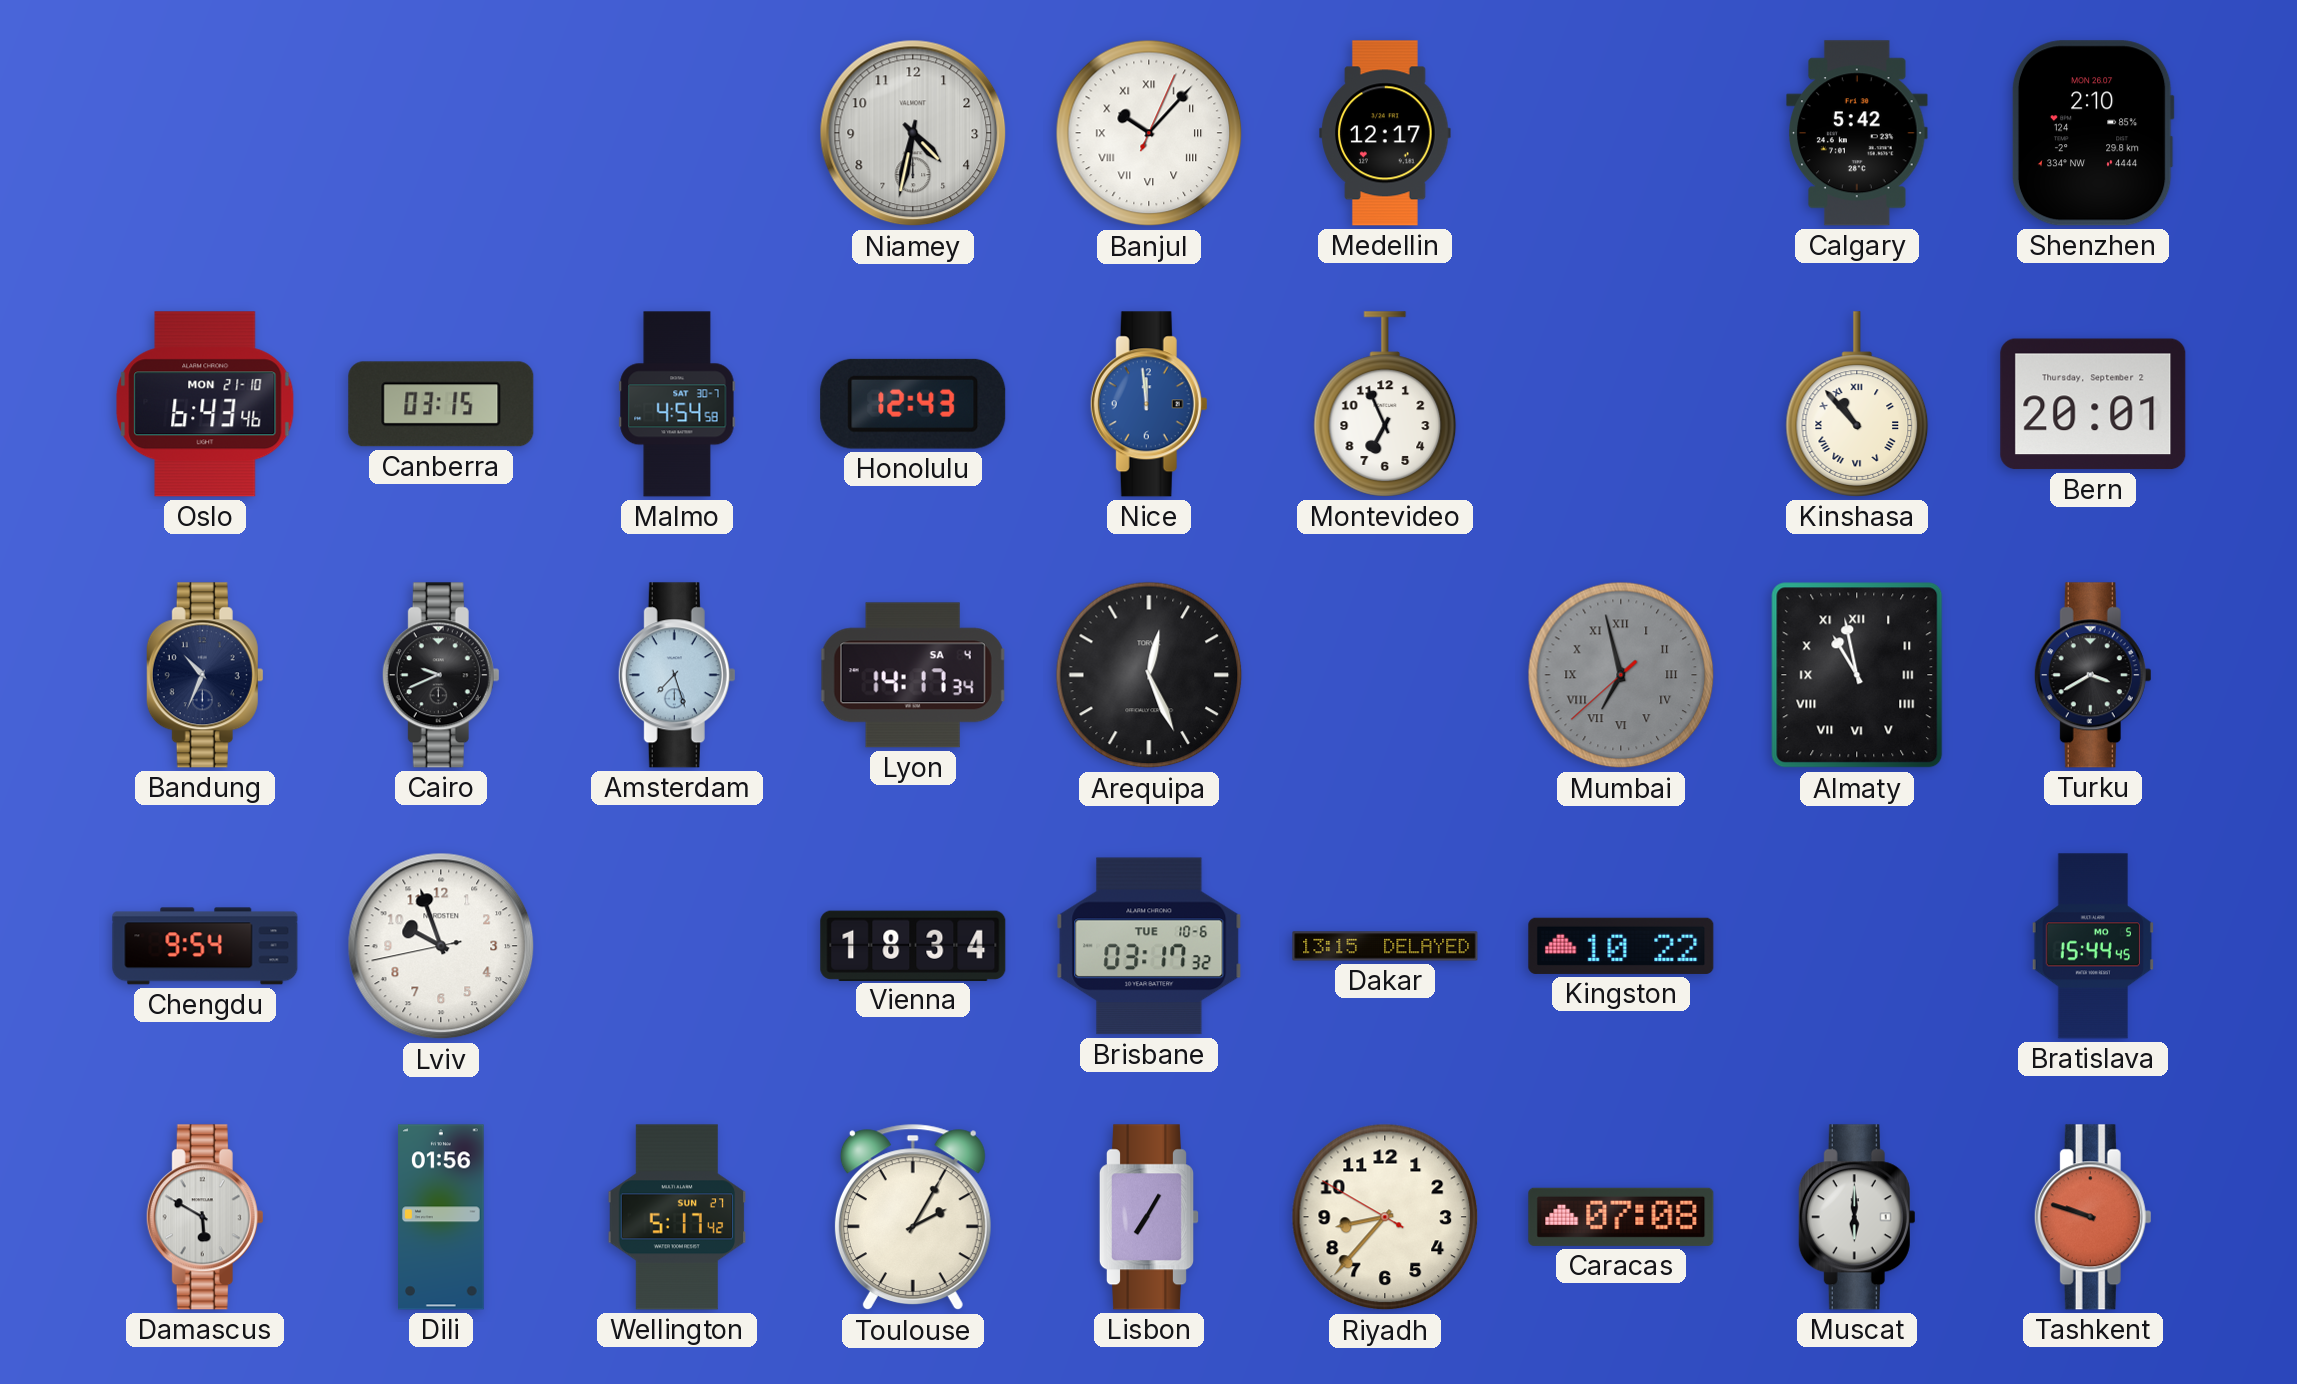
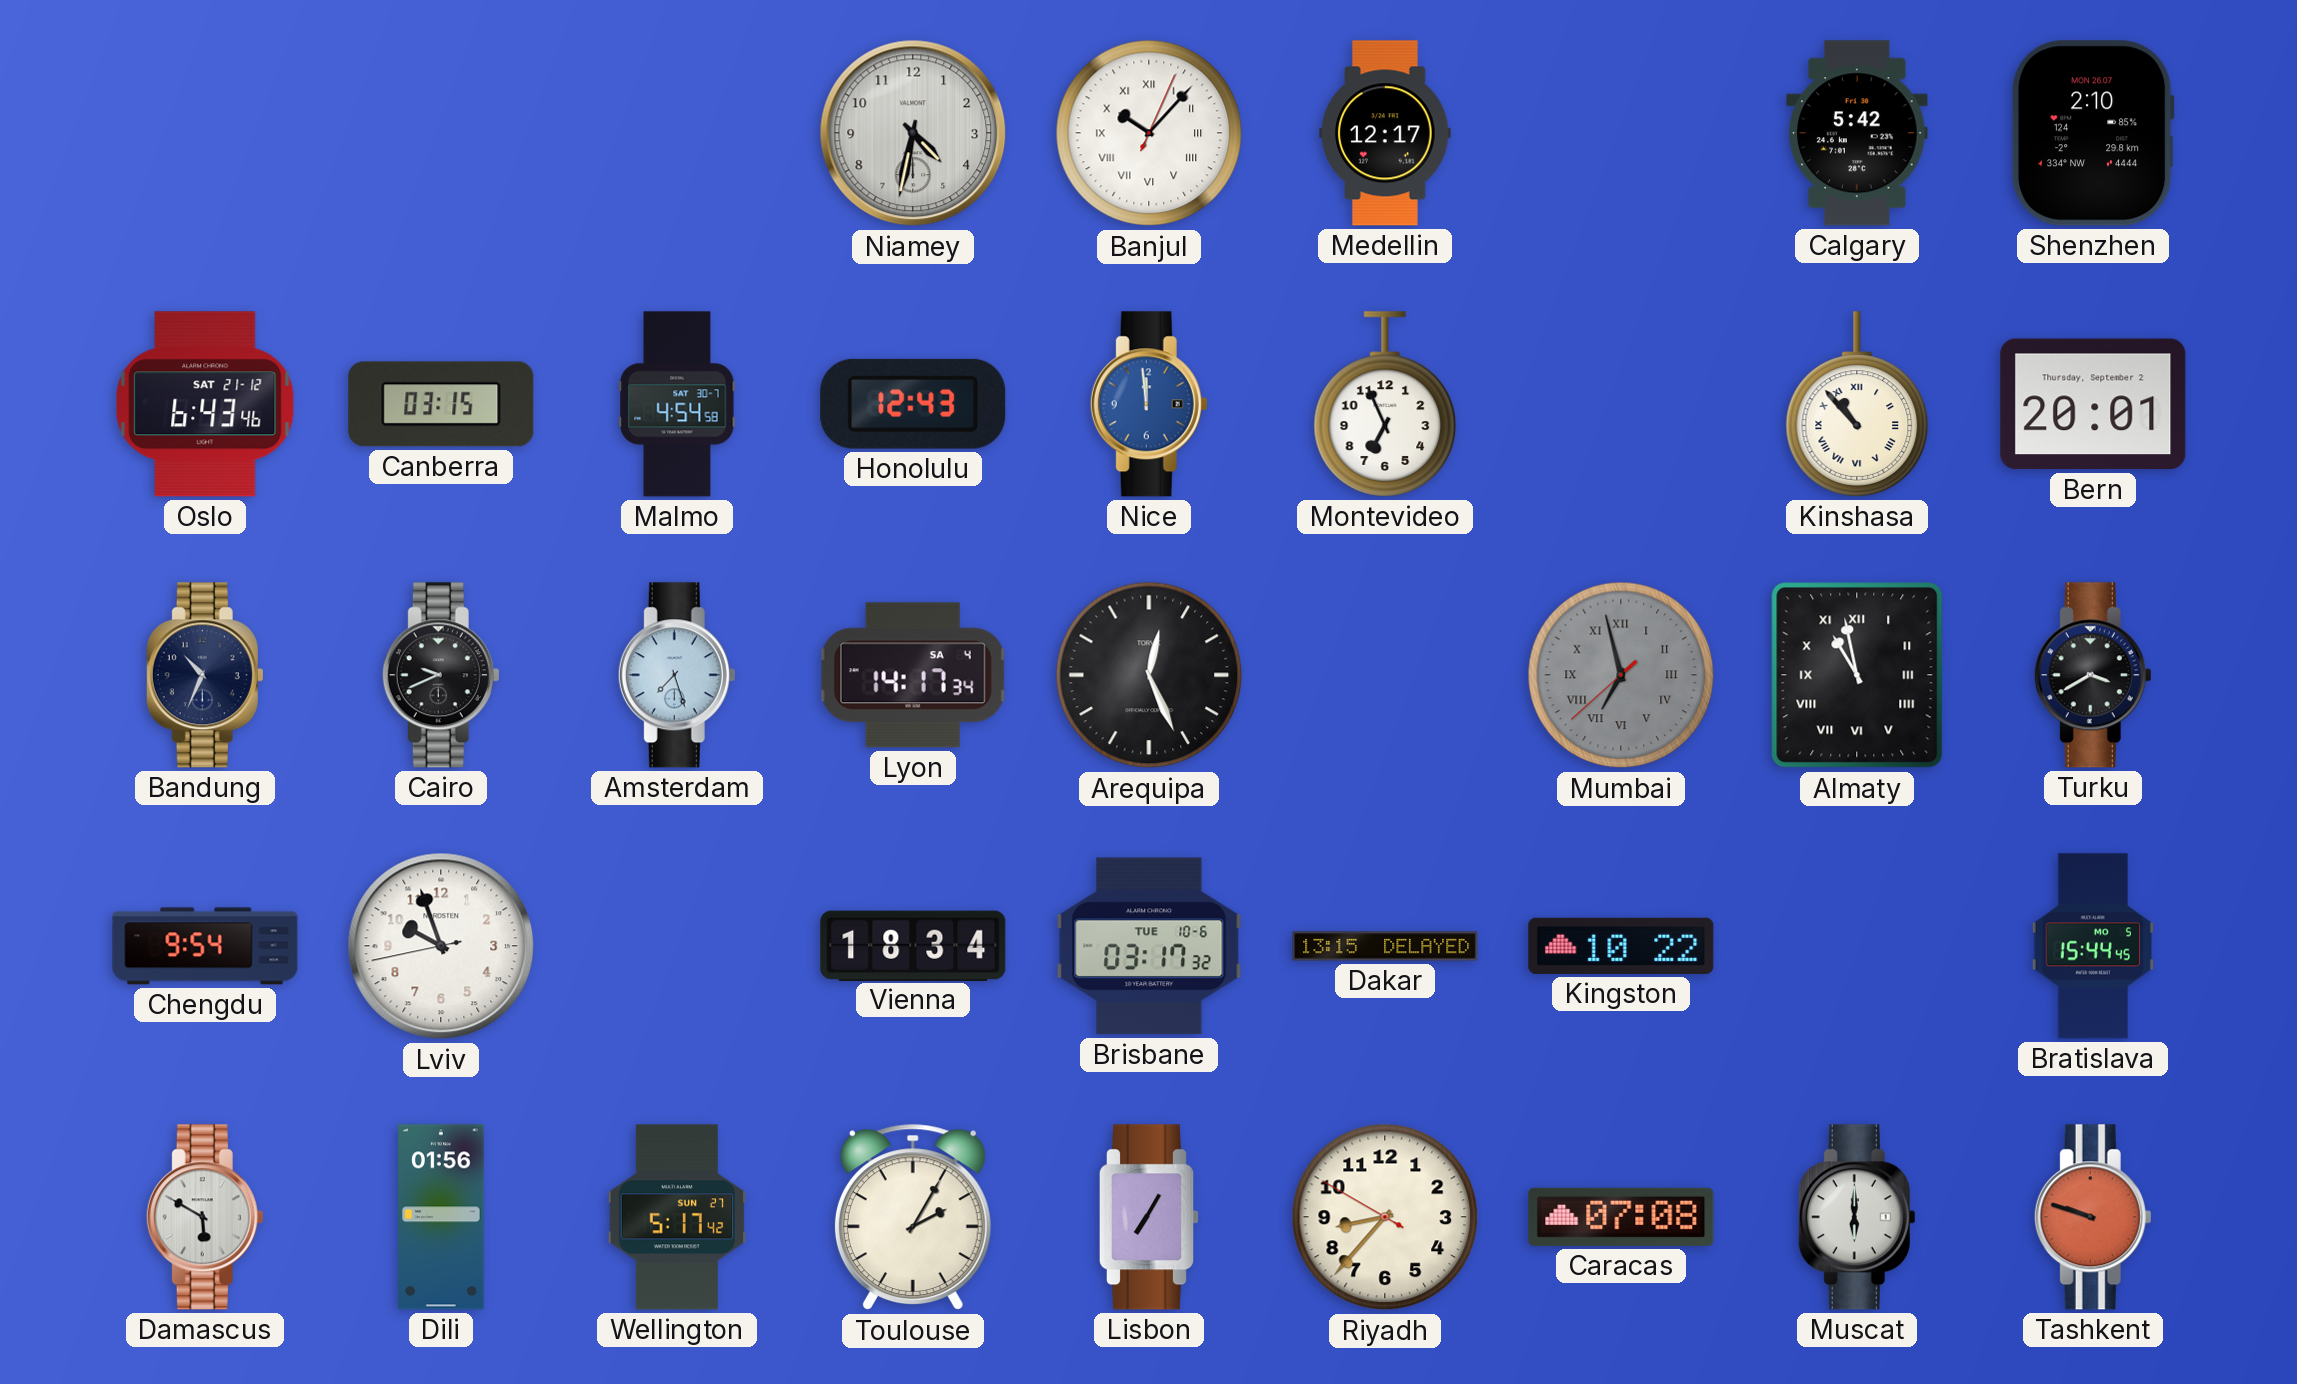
Oslo date: MON 21-10 -> SAT 21-12
